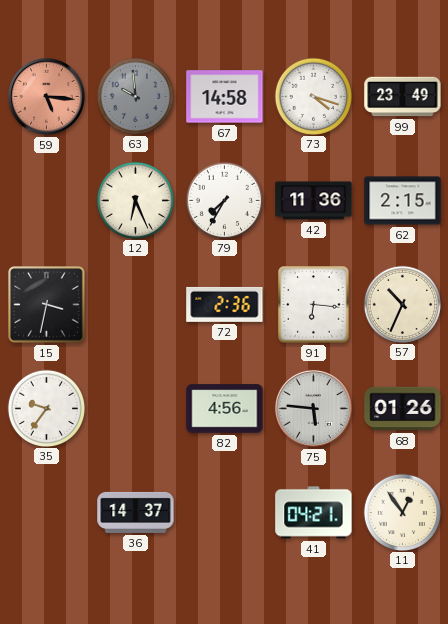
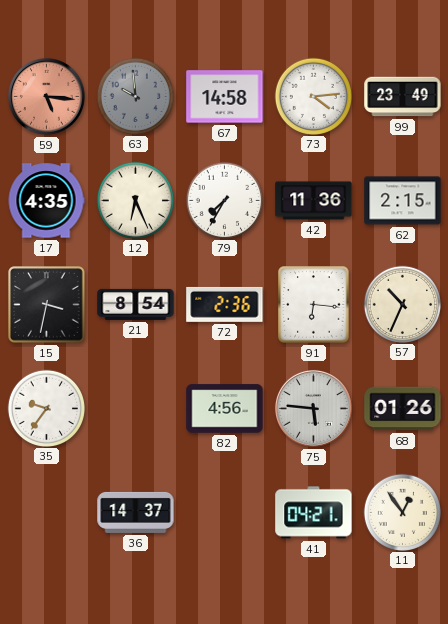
73: 4:18 -> 4:14
17: none -> 4:35
21: none -> 8:54
